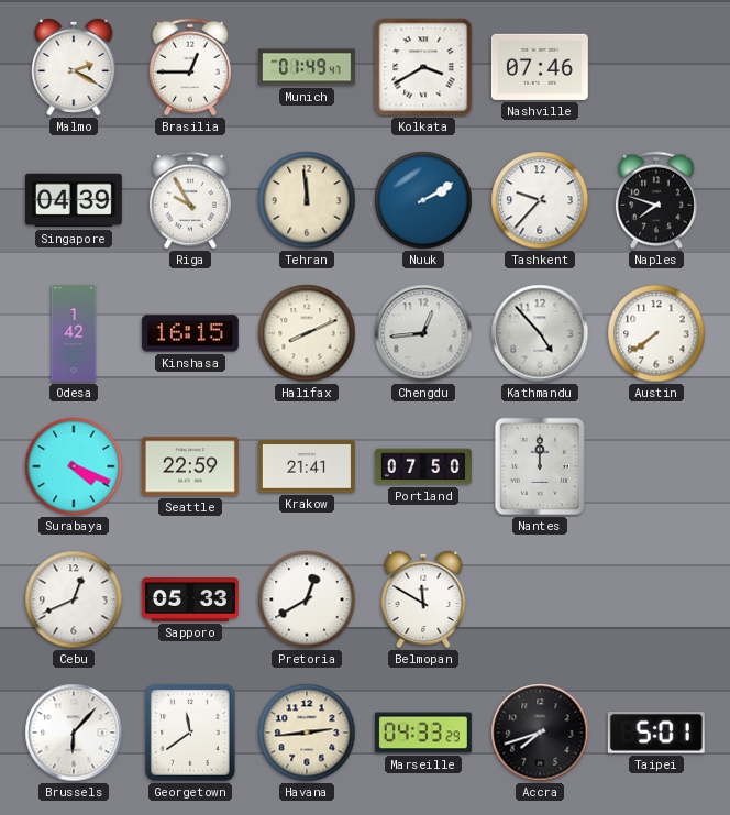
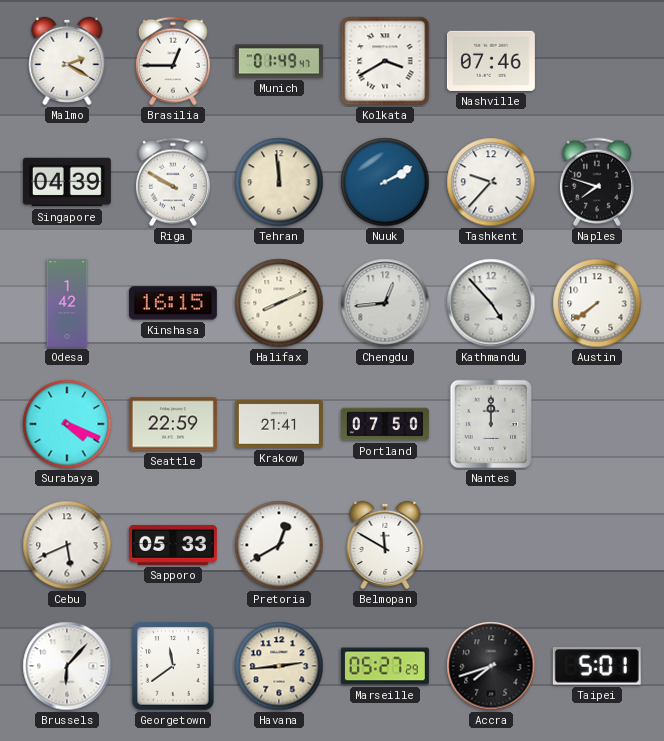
Riga: 9:55 -> 9:50
Cebu: 12:41 -> 5:41
Marseille: 04:33 -> 05:27
